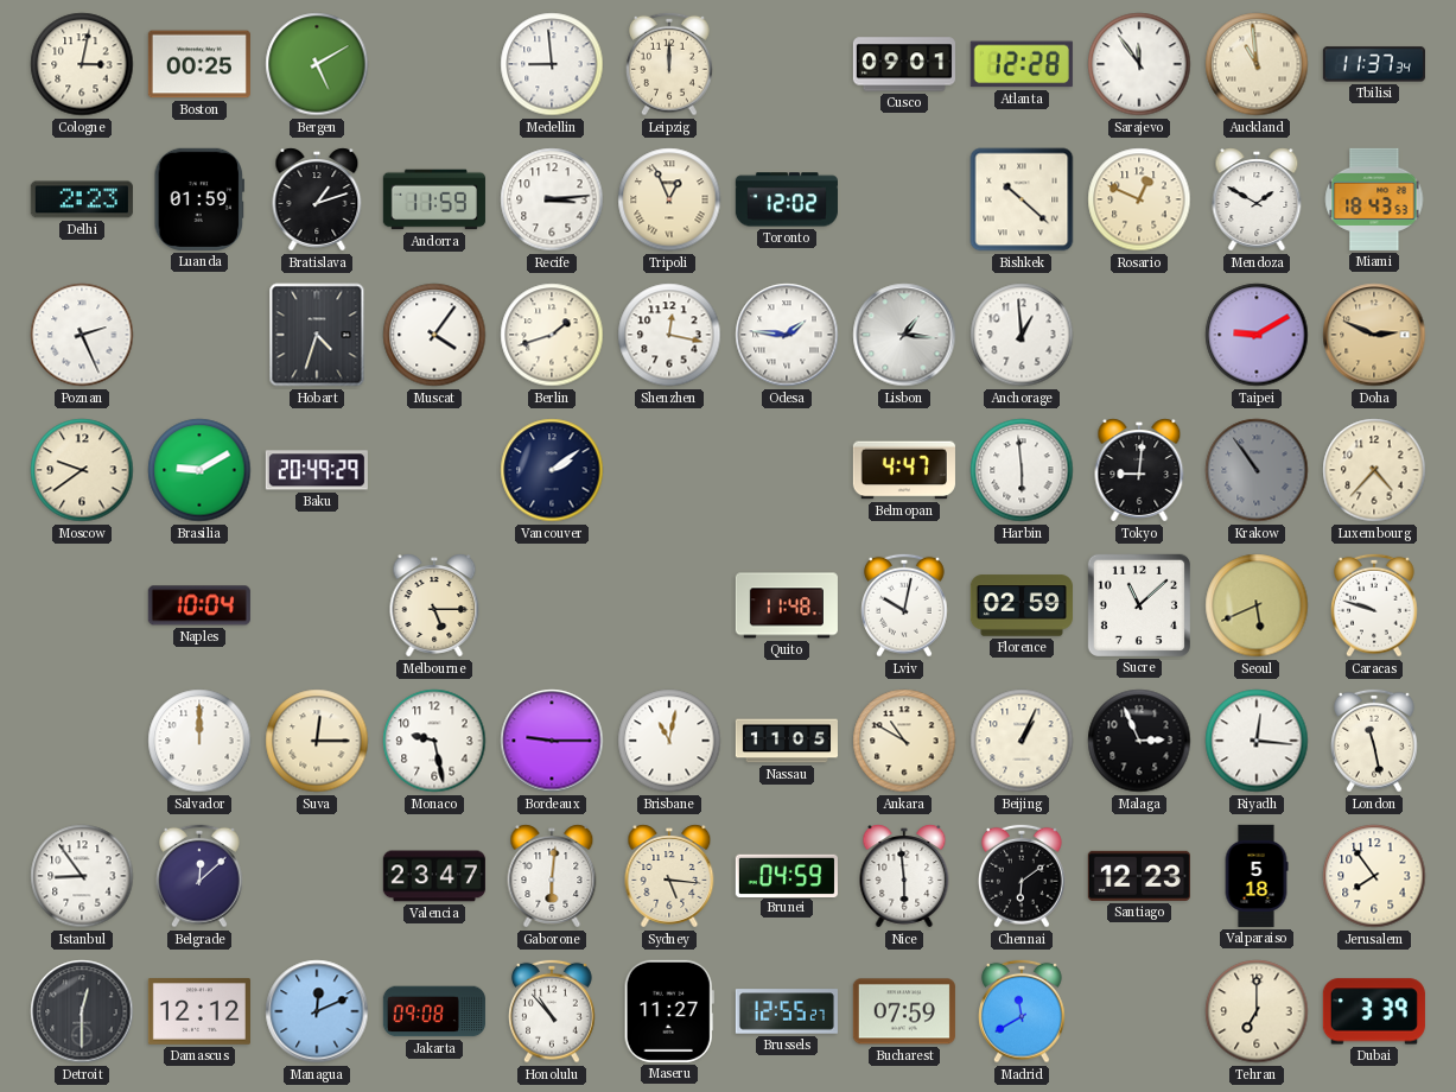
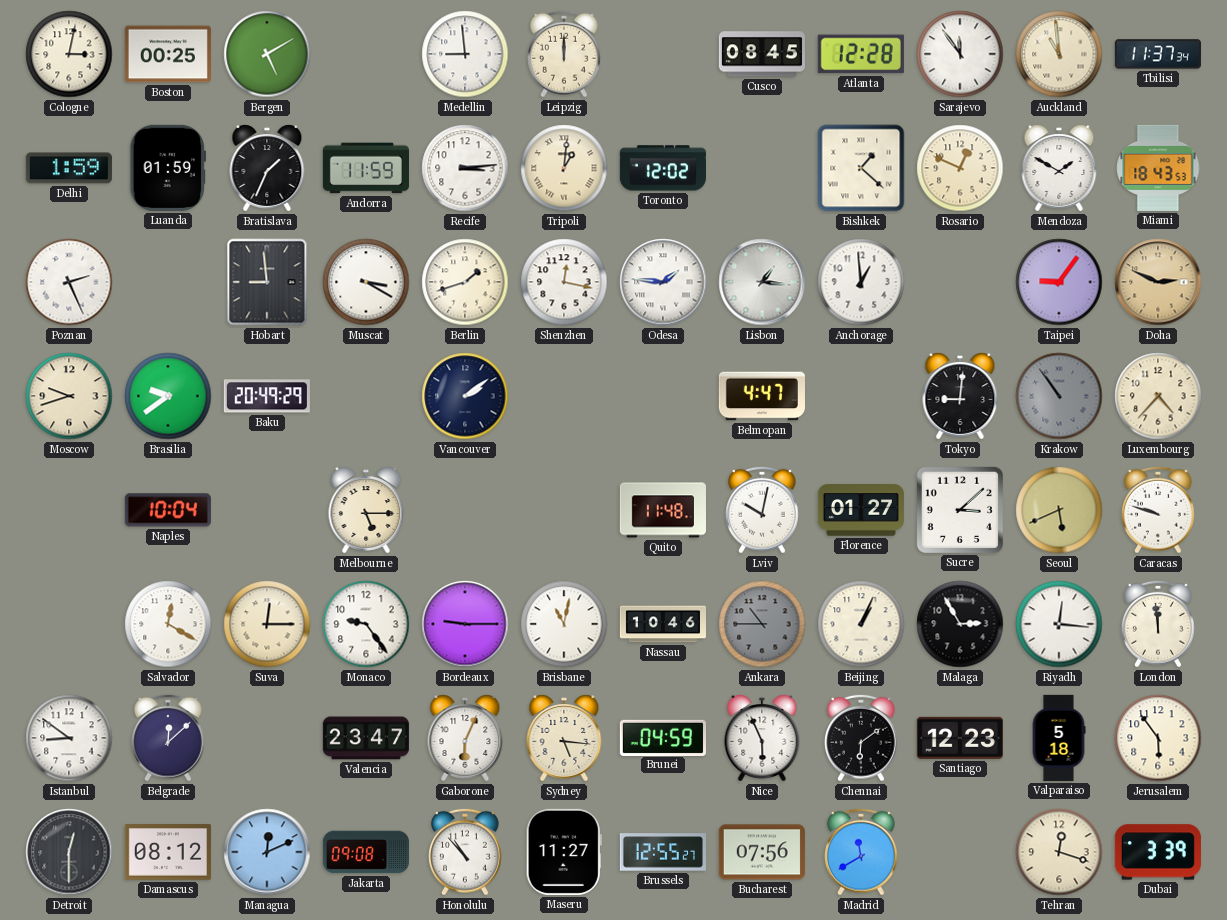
Cusco: 09:01 -> 08:45
Delhi: 2:23 -> 1:59
Bratislava: 1:12 -> 1:34
Tripoli: 12:56 -> 1:01
Bishkek: 10:22 -> 1:22
Hobart: 4:33 -> 8:59
Muscat: 4:06 -> 3:20
Taipei: 9:10 -> 9:06
Moscow: 9:39 -> 9:42
Brasilia: 9:10 -> 9:39
Harbin: 5:59 -> none
Florence: 02:59 -> 01:27
Sucre: 11:08 -> 3:08
Salvador: 12:00 -> 12:20
Monaco: 9:28 -> 9:24
Nassau: 11:05 -> 10:46
Ankara: 10:50 -> 10:45
Ankara dial: cream -> grey
Malaga: 2:56 -> 2:55
London: 11:28 -> 11:59
Istanbul: 8:54 -> 8:51
Gaborone: 6:01 -> 6:04
Nice: 5:59 -> 5:56
Jerusalem: 7:54 -> 5:54
Damascus: 12:12 -> 08:12
Bucharest: 07:59 -> 07:56
Tehran: 7:00 -> 12:18
